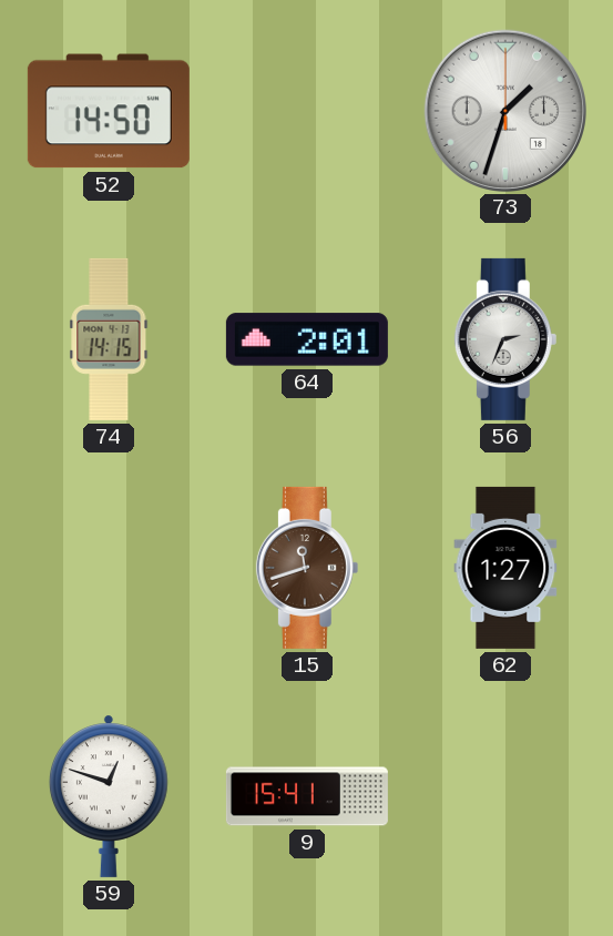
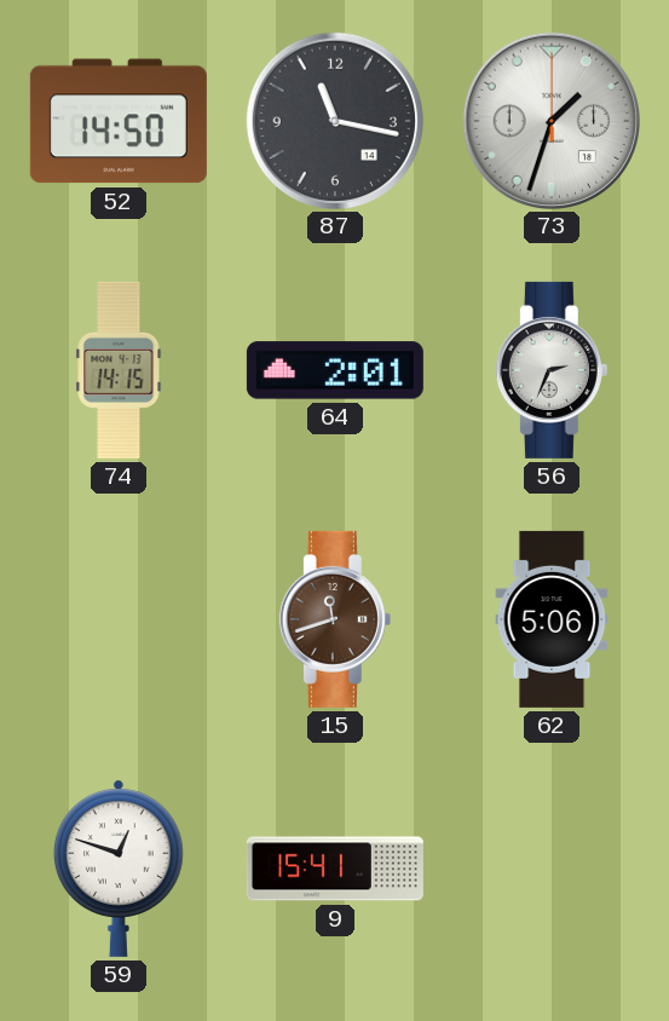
87: none -> 11:17
62: 1:27 -> 5:06
